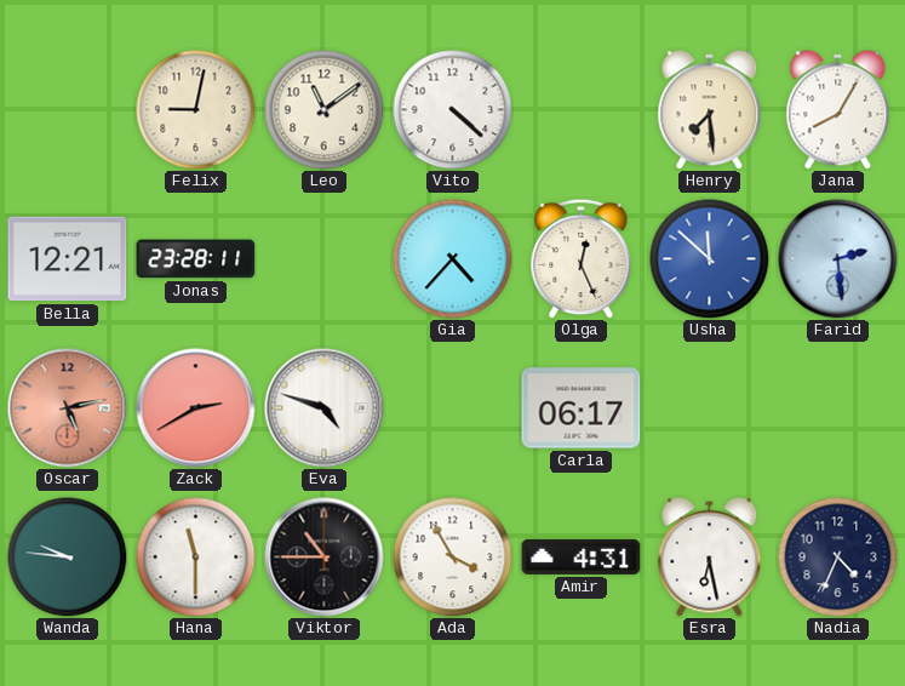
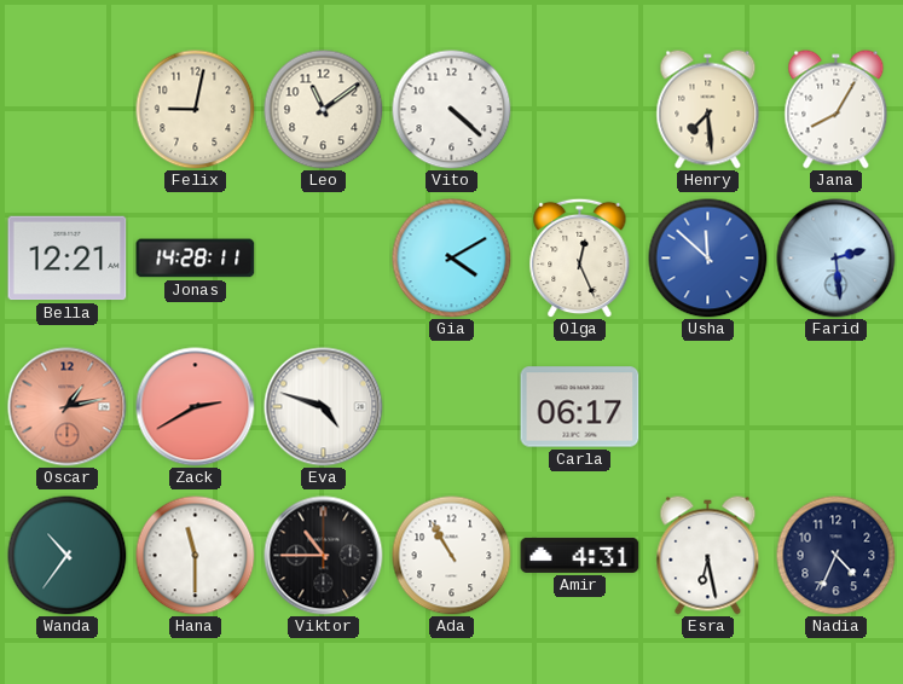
Jonas: 23:28 -> 14:28
Gia: 4:37 -> 4:10
Oscar: 5:13 -> 1:13
Wanda: 9:46 -> 10:36
Ada: 3:55 -> 10:55
